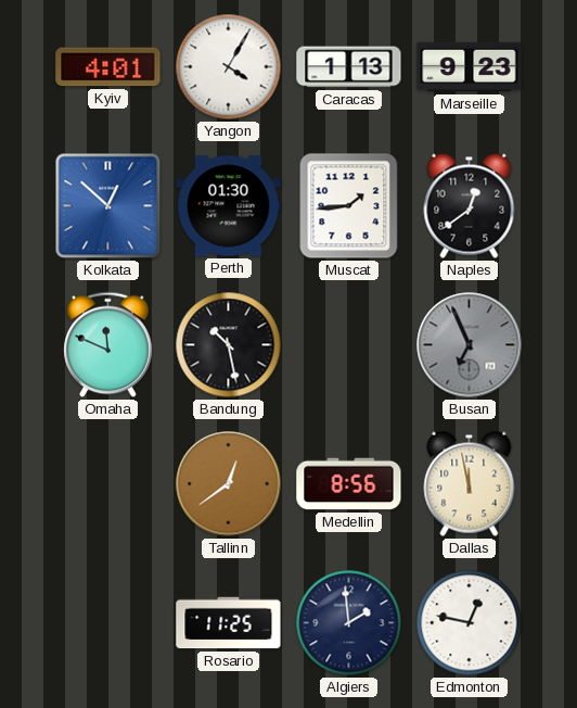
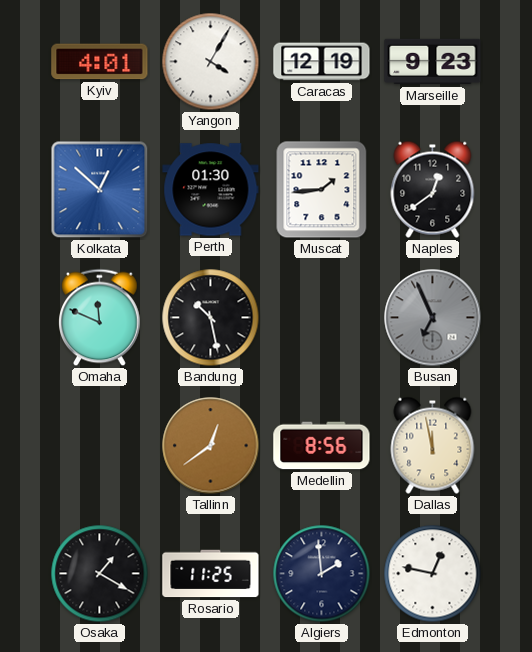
Caracas: 1:13 -> 12:19
Osaka: none -> 1:20
